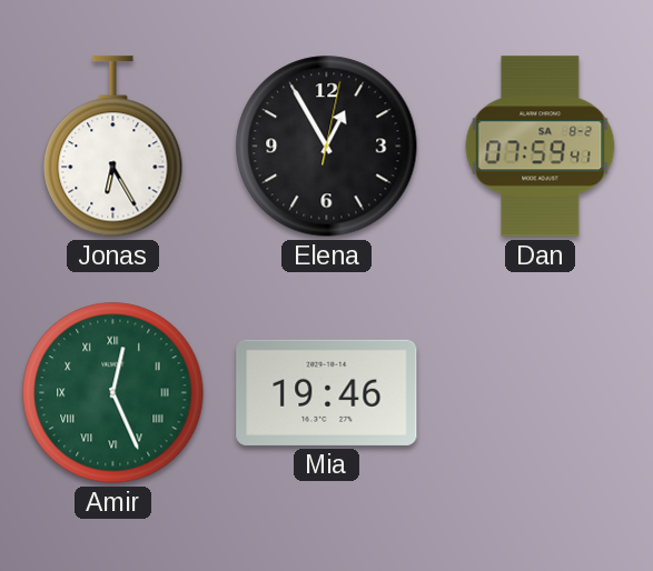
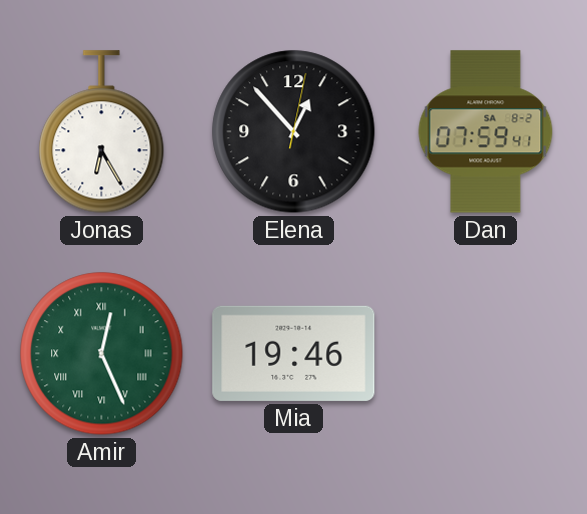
Elena: 12:55 -> 12:53
